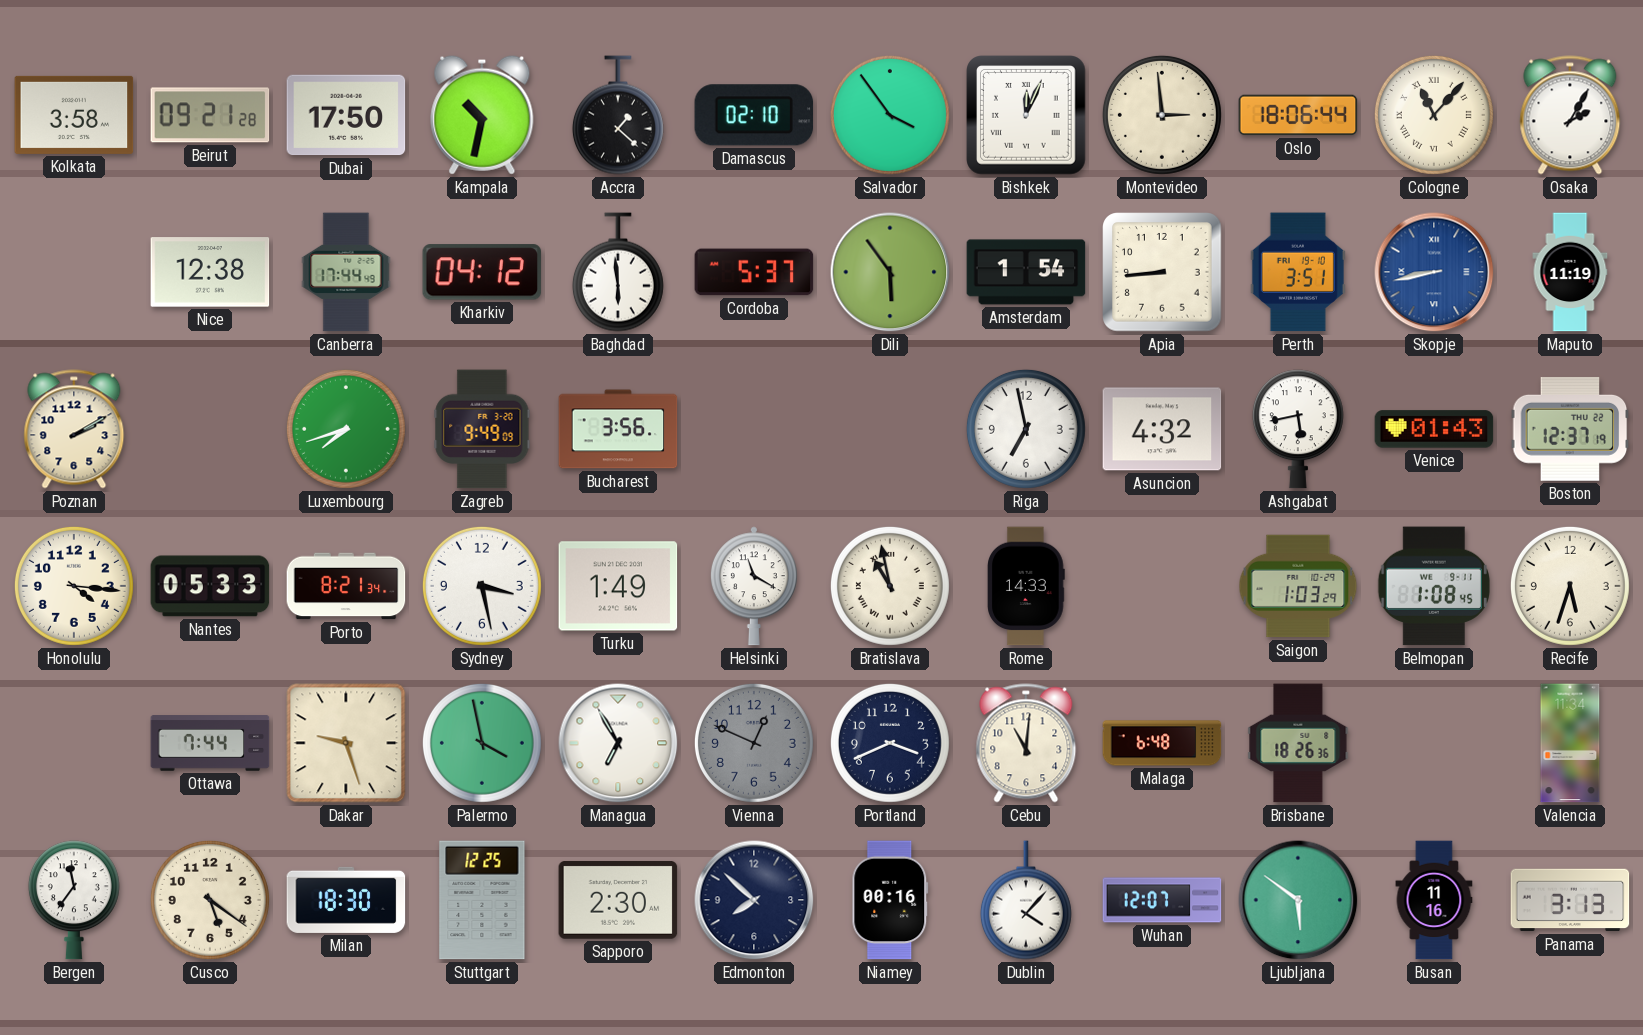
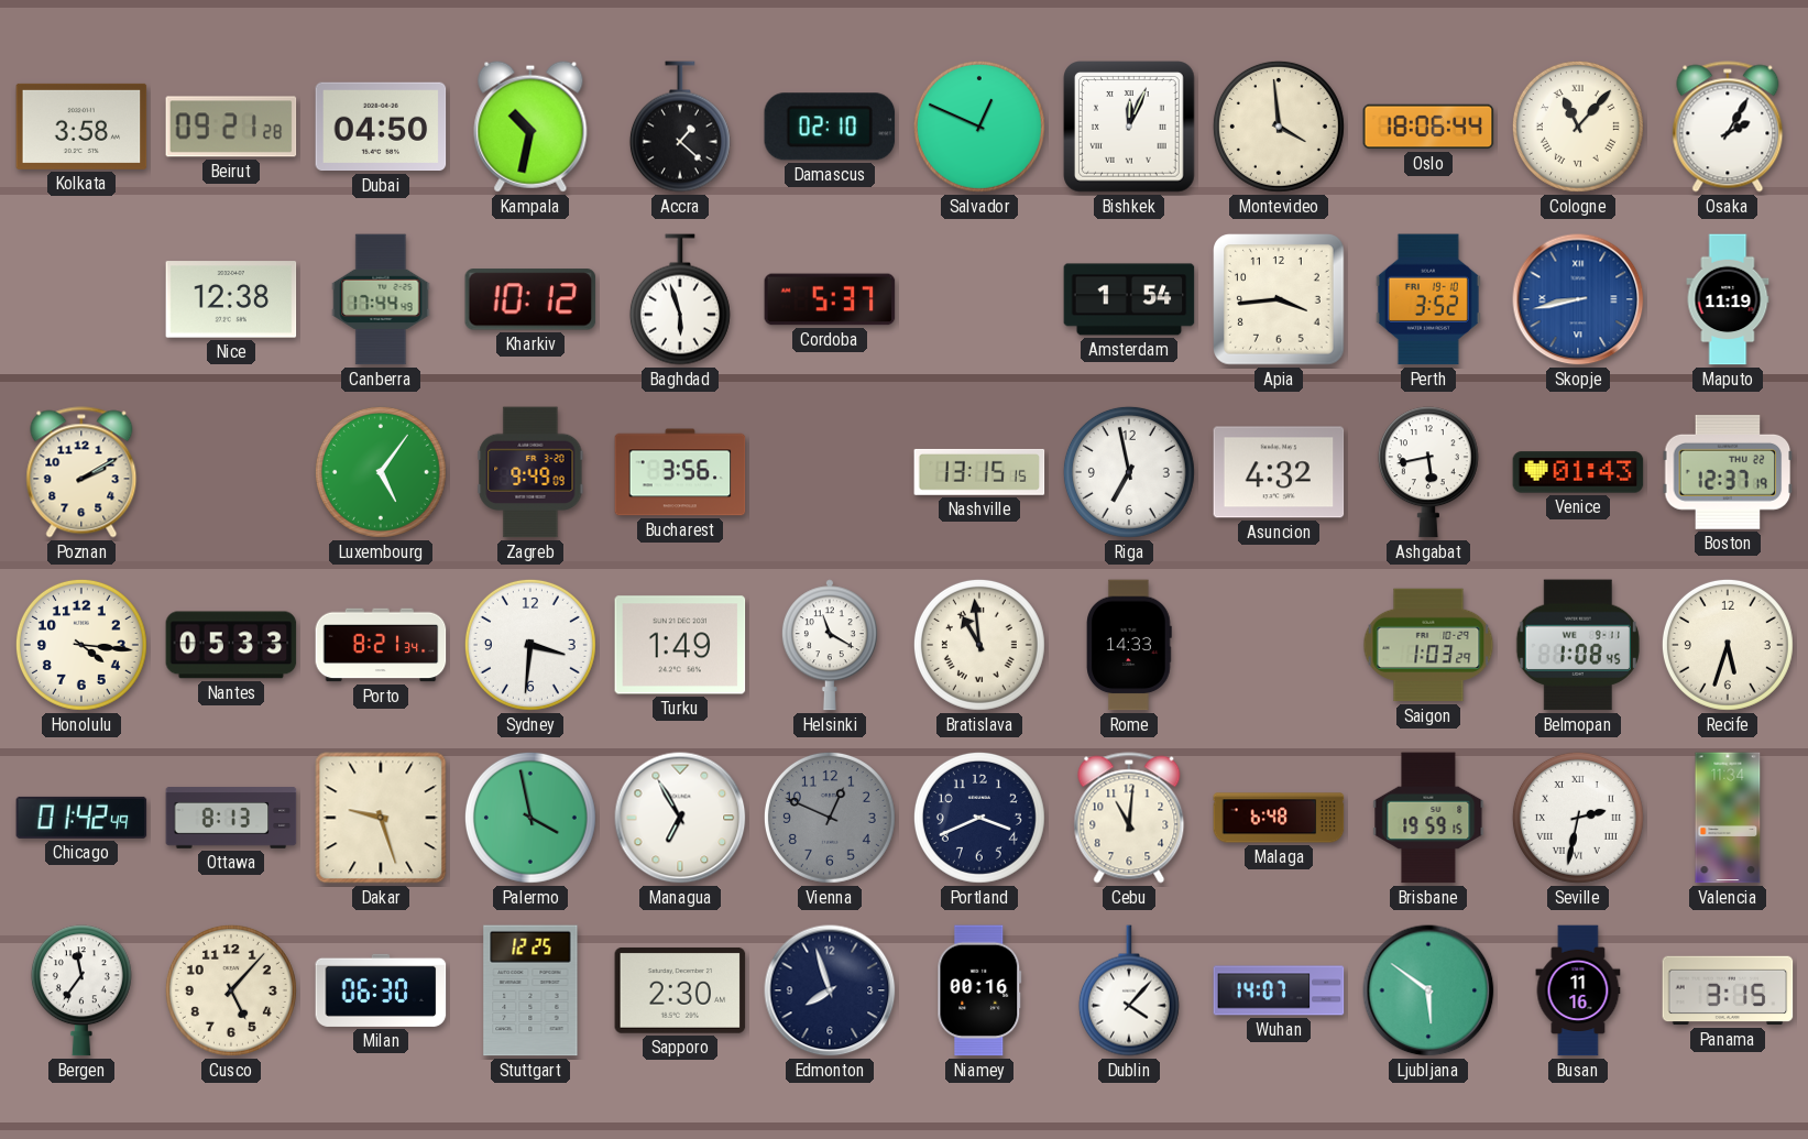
Dubai: 17:50 -> 04:50
Salvador: 3:54 -> 12:49
Montevideo: 2:59 -> 3:59
Kharkiv: 04:12 -> 10:12
Baghdad: 5:59 -> 5:57
Dili: 5:54 -> none
Apia: 8:44 -> 3:44
Perth: 3:51 -> 3:52
Luxembourg: 7:42 -> 5:06
Nashville: none -> 13:15
Sydney: 3:28 -> 3:31
Bratislava: 10:58 -> 10:59
Chicago: none -> 01:42
Ottawa: 7:44 -> 8:13
Brisbane: 18:26 -> 19:59
Seville: none -> 2:32
Cusco: 5:21 -> 5:07
Milan: 18:30 -> 06:30
Edmonton: 7:52 -> 7:57
Wuhan: 12:07 -> 14:07
Panama: 3:13 -> 3:15
